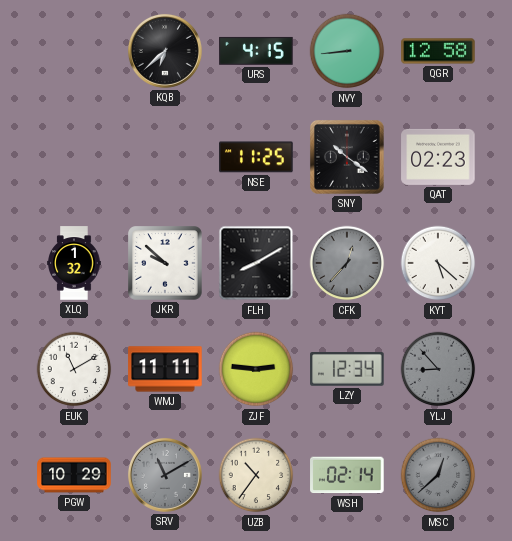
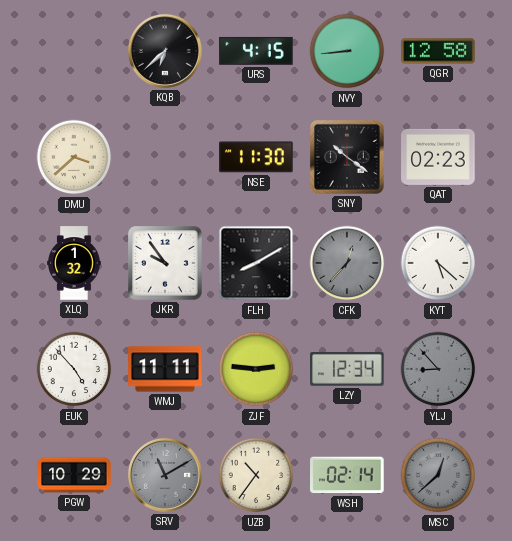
DMU: none -> 3:38
NSE: 11:25 -> 11:30
JKR: 9:52 -> 9:54
EUK: 11:10 -> 4:53
